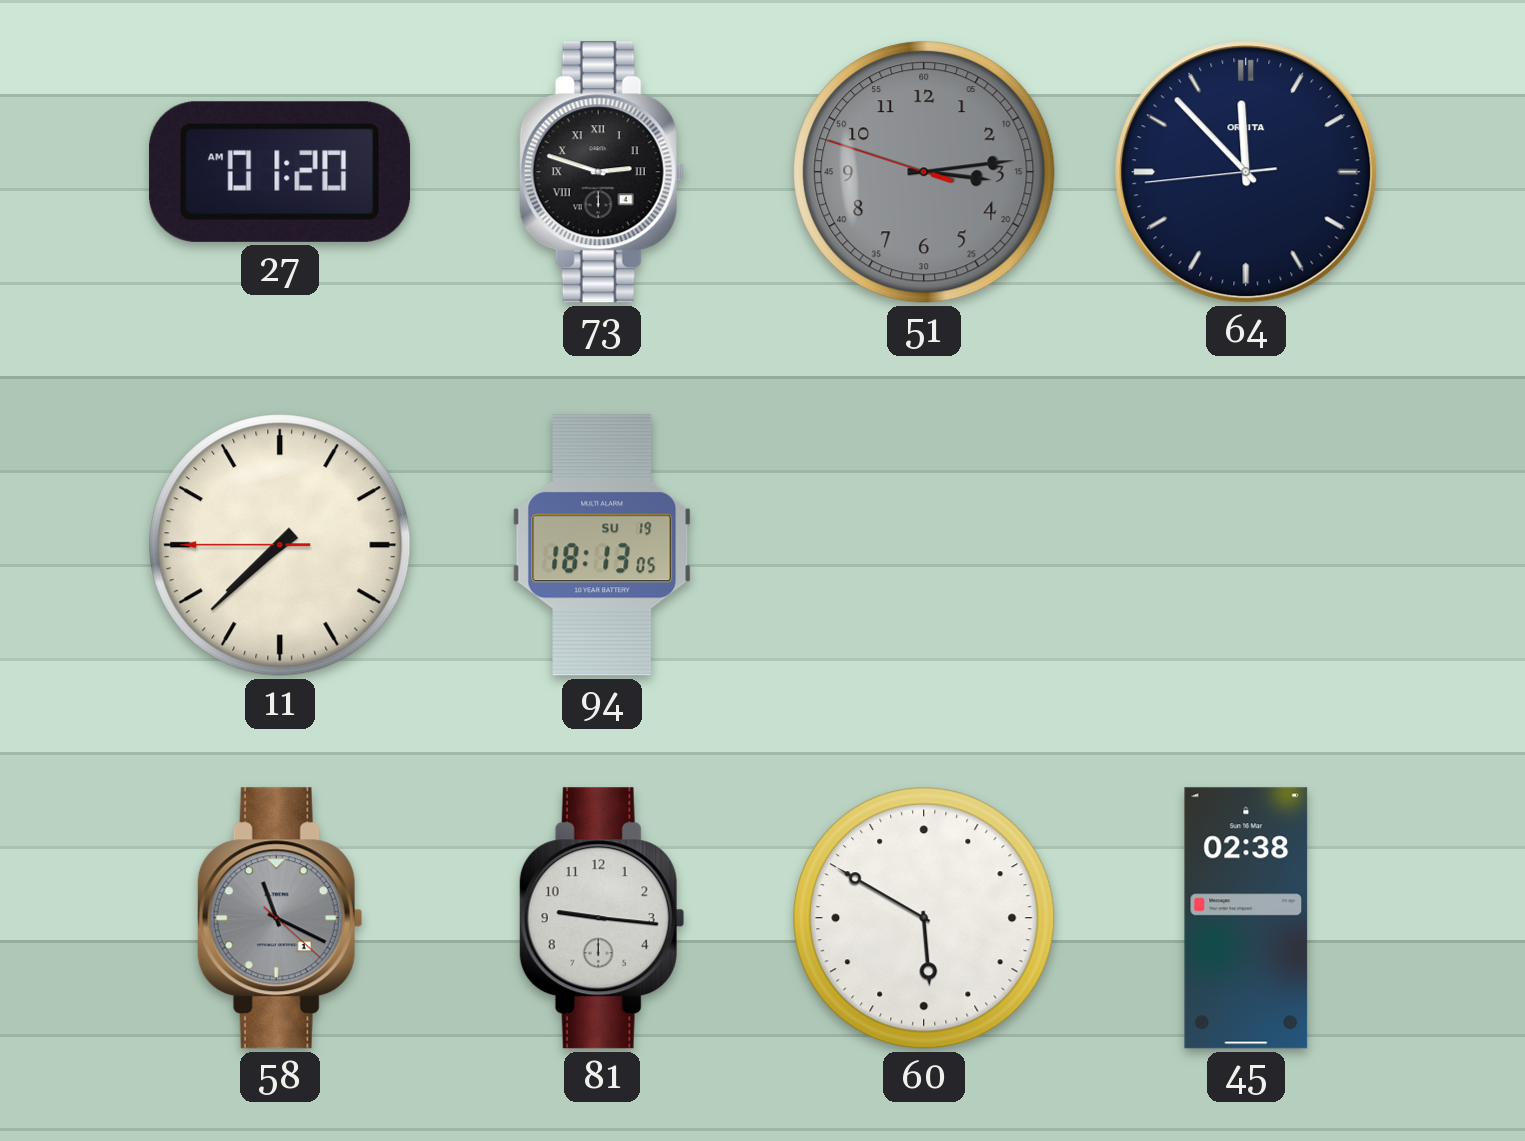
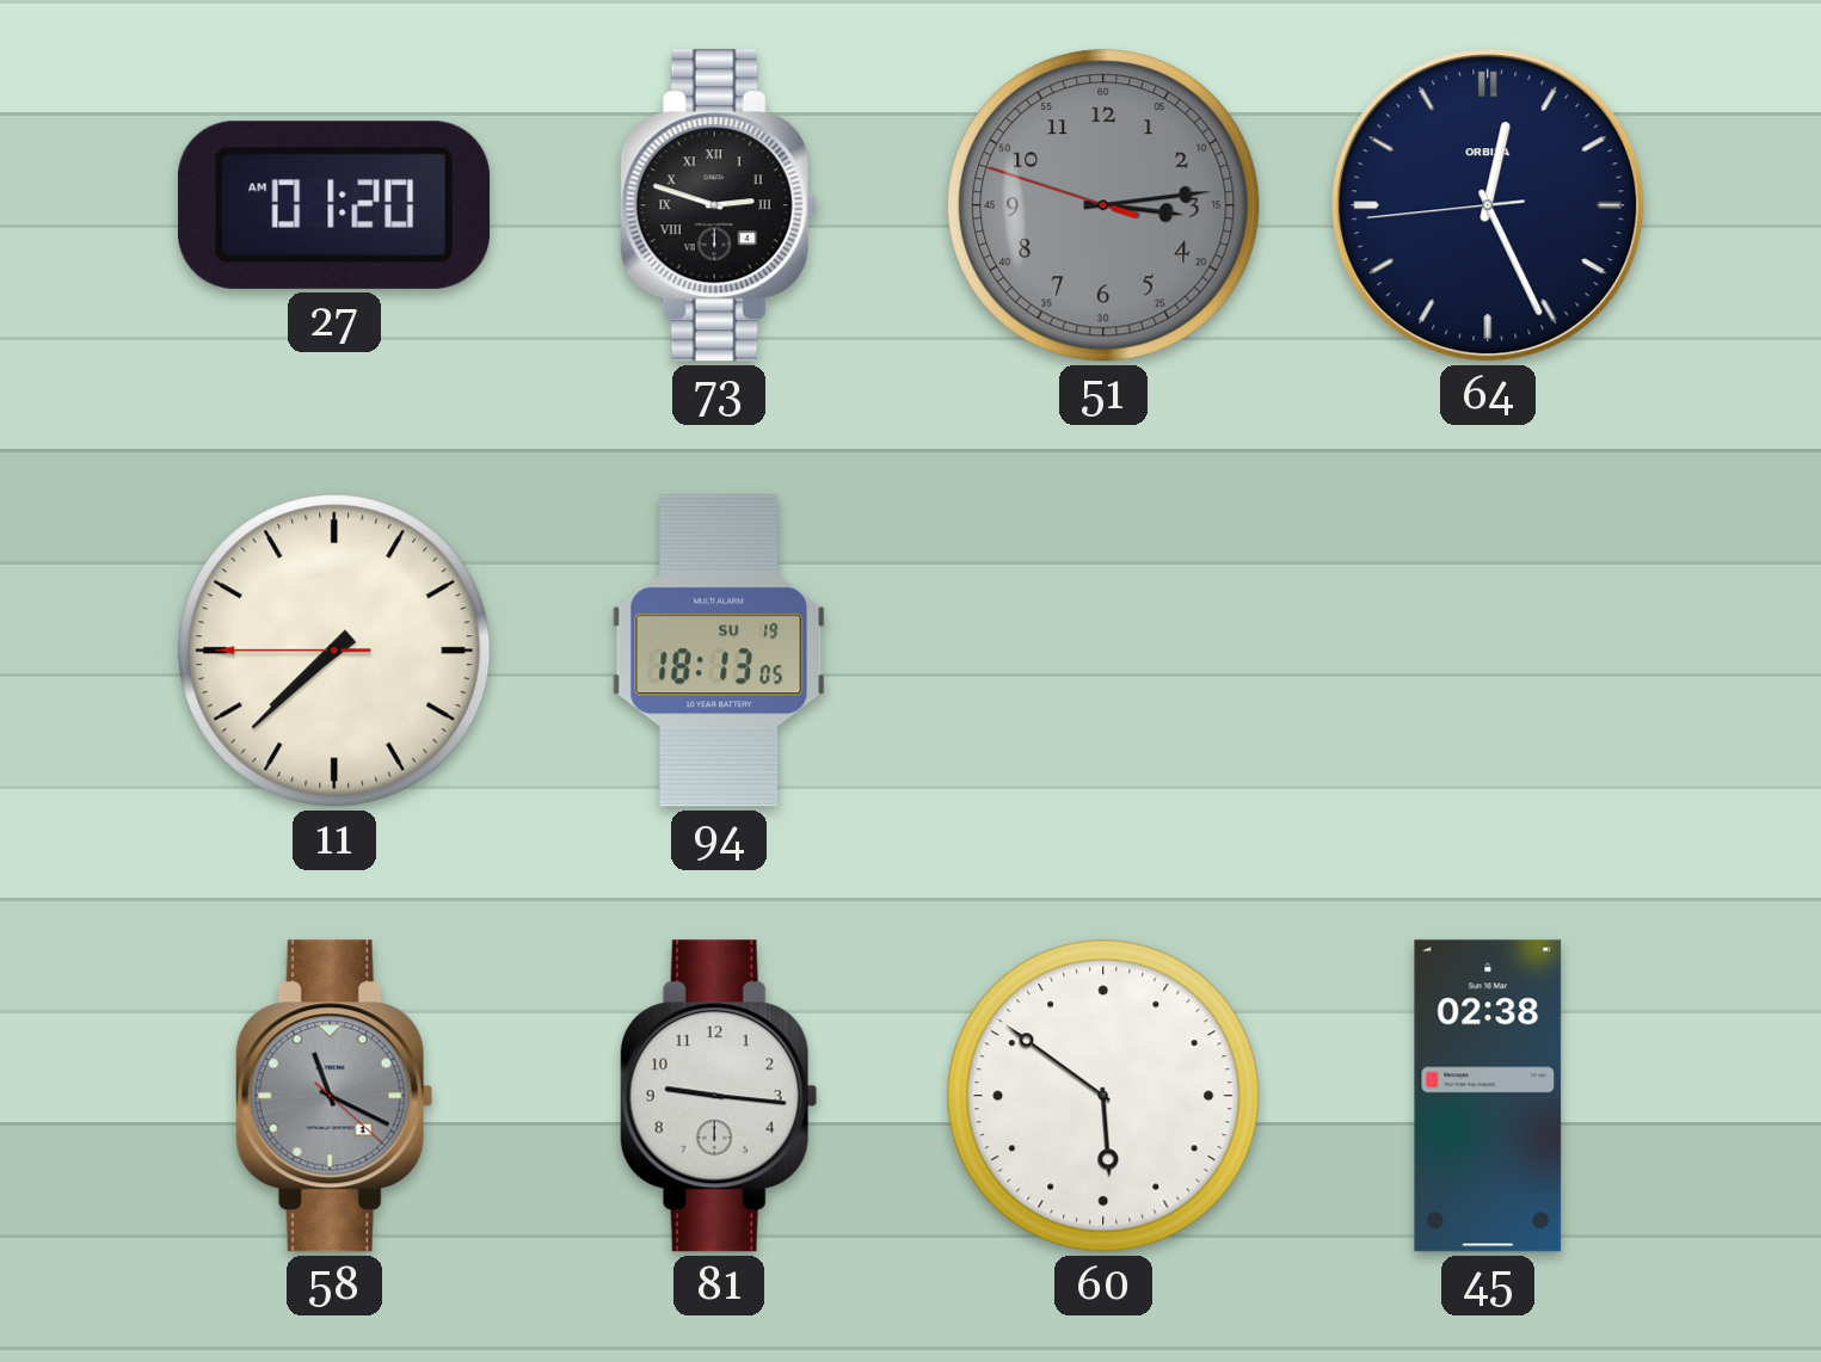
64: 11:52 -> 12:25
60: 5:50 -> 5:51
